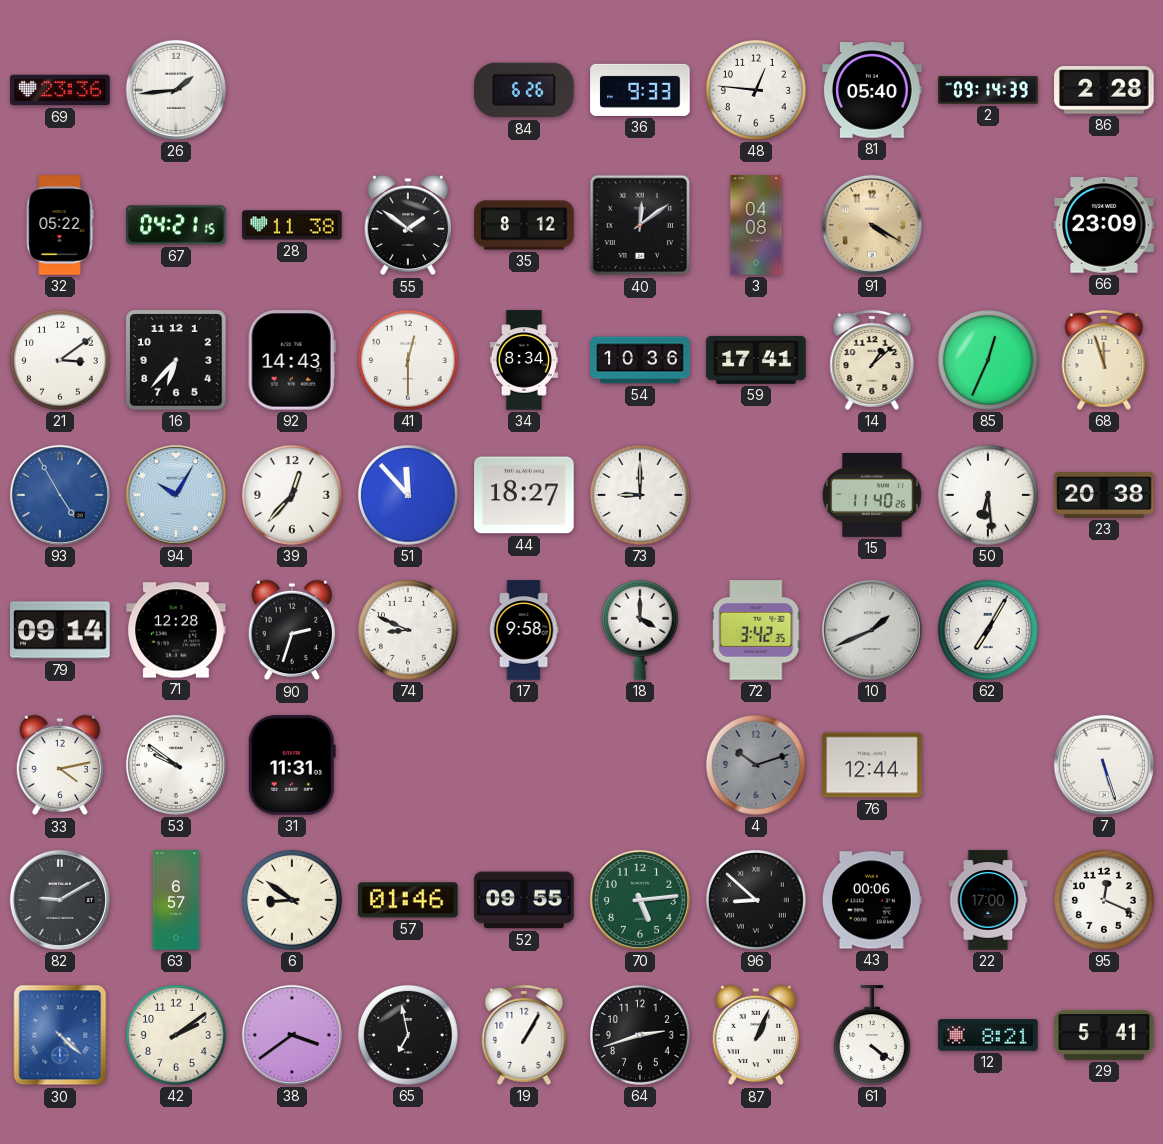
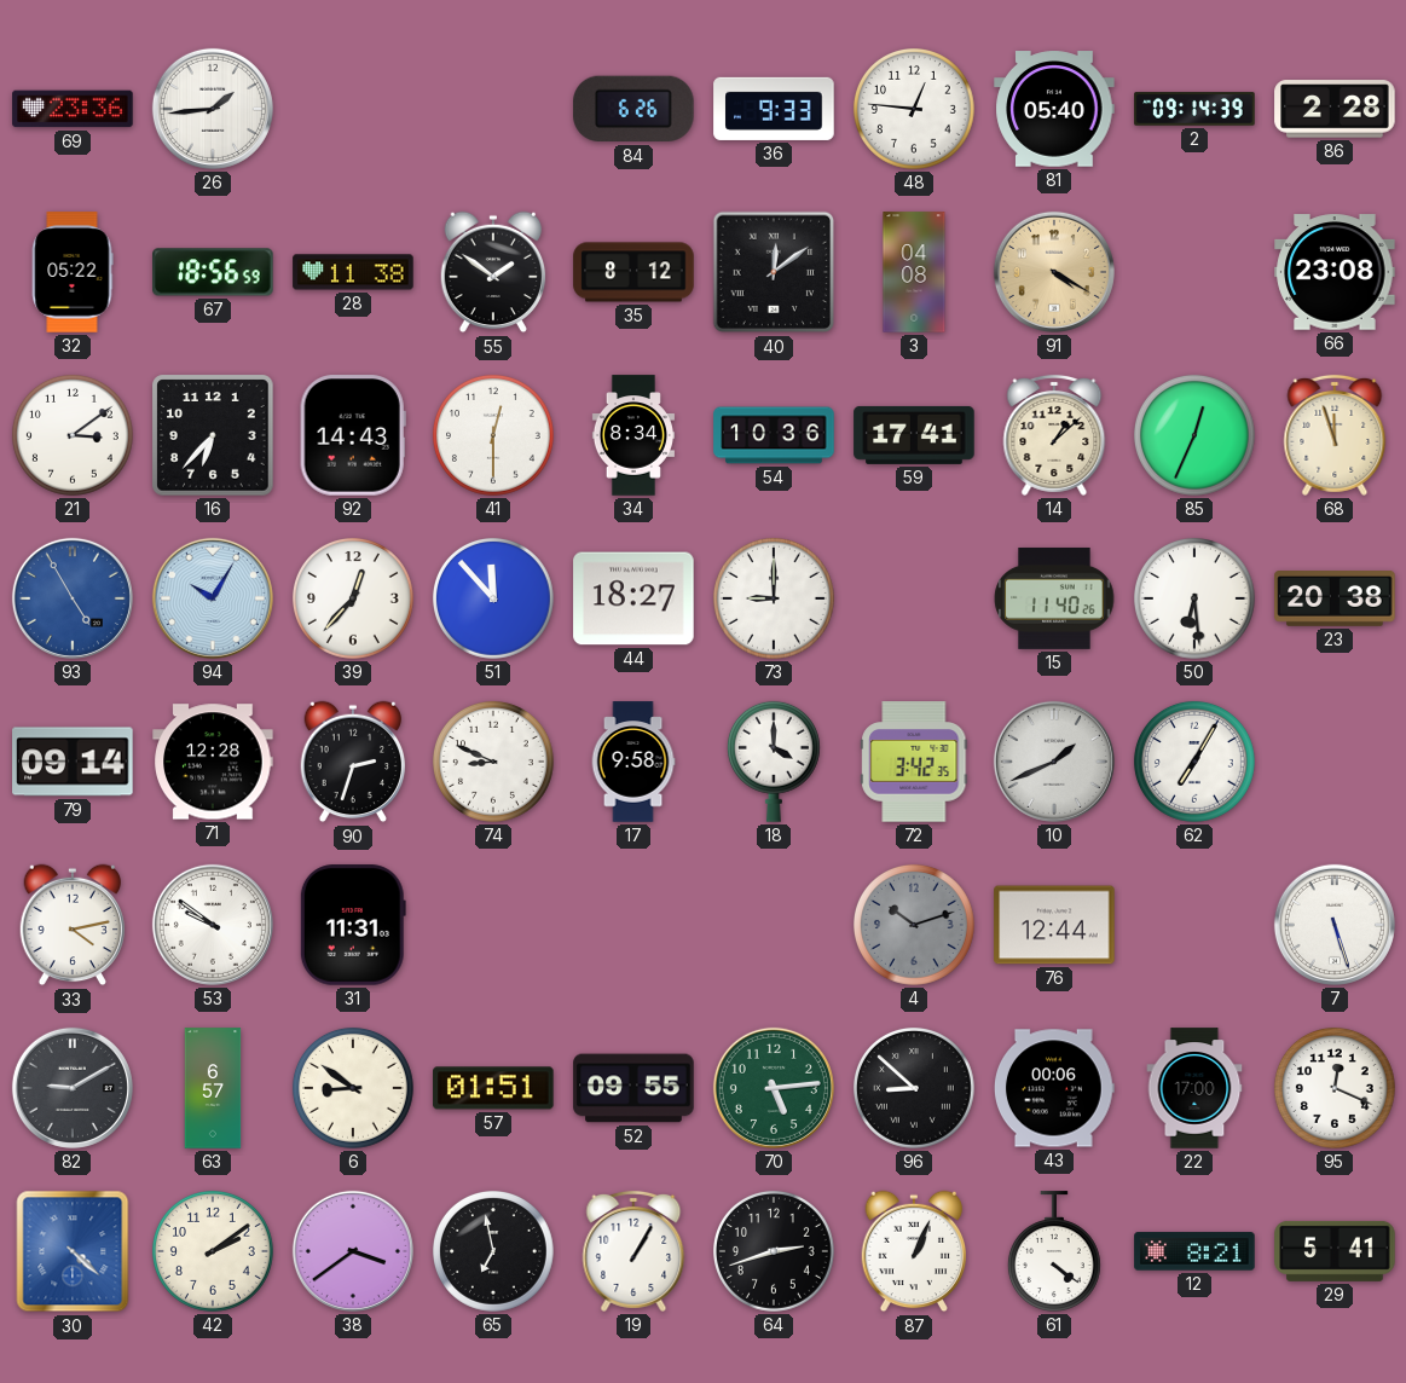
67: 04:21 -> 18:56
66: 23:09 -> 23:08
57: 01:46 -> 01:51
